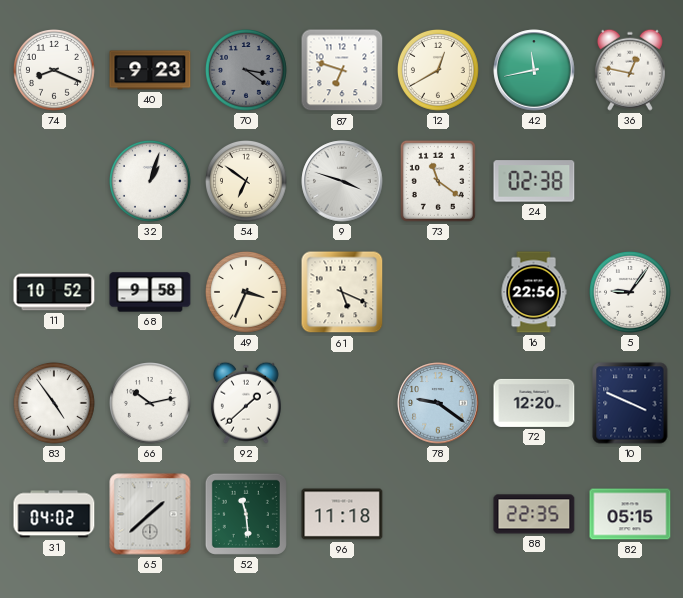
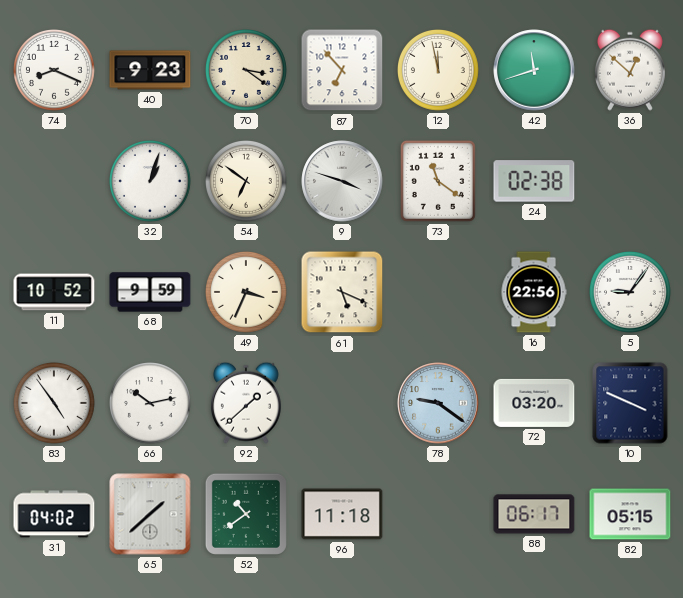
70 dial: grey -> cream
87: 6:48 -> 6:53
12: 12:40 -> 11:58
42: 11:43 -> 11:42
36: 12:47 -> 12:52
68: 9:58 -> 9:59
72: 12:20 -> 03:20
52: 11:29 -> 10:39
88: 22:35 -> 06:17
